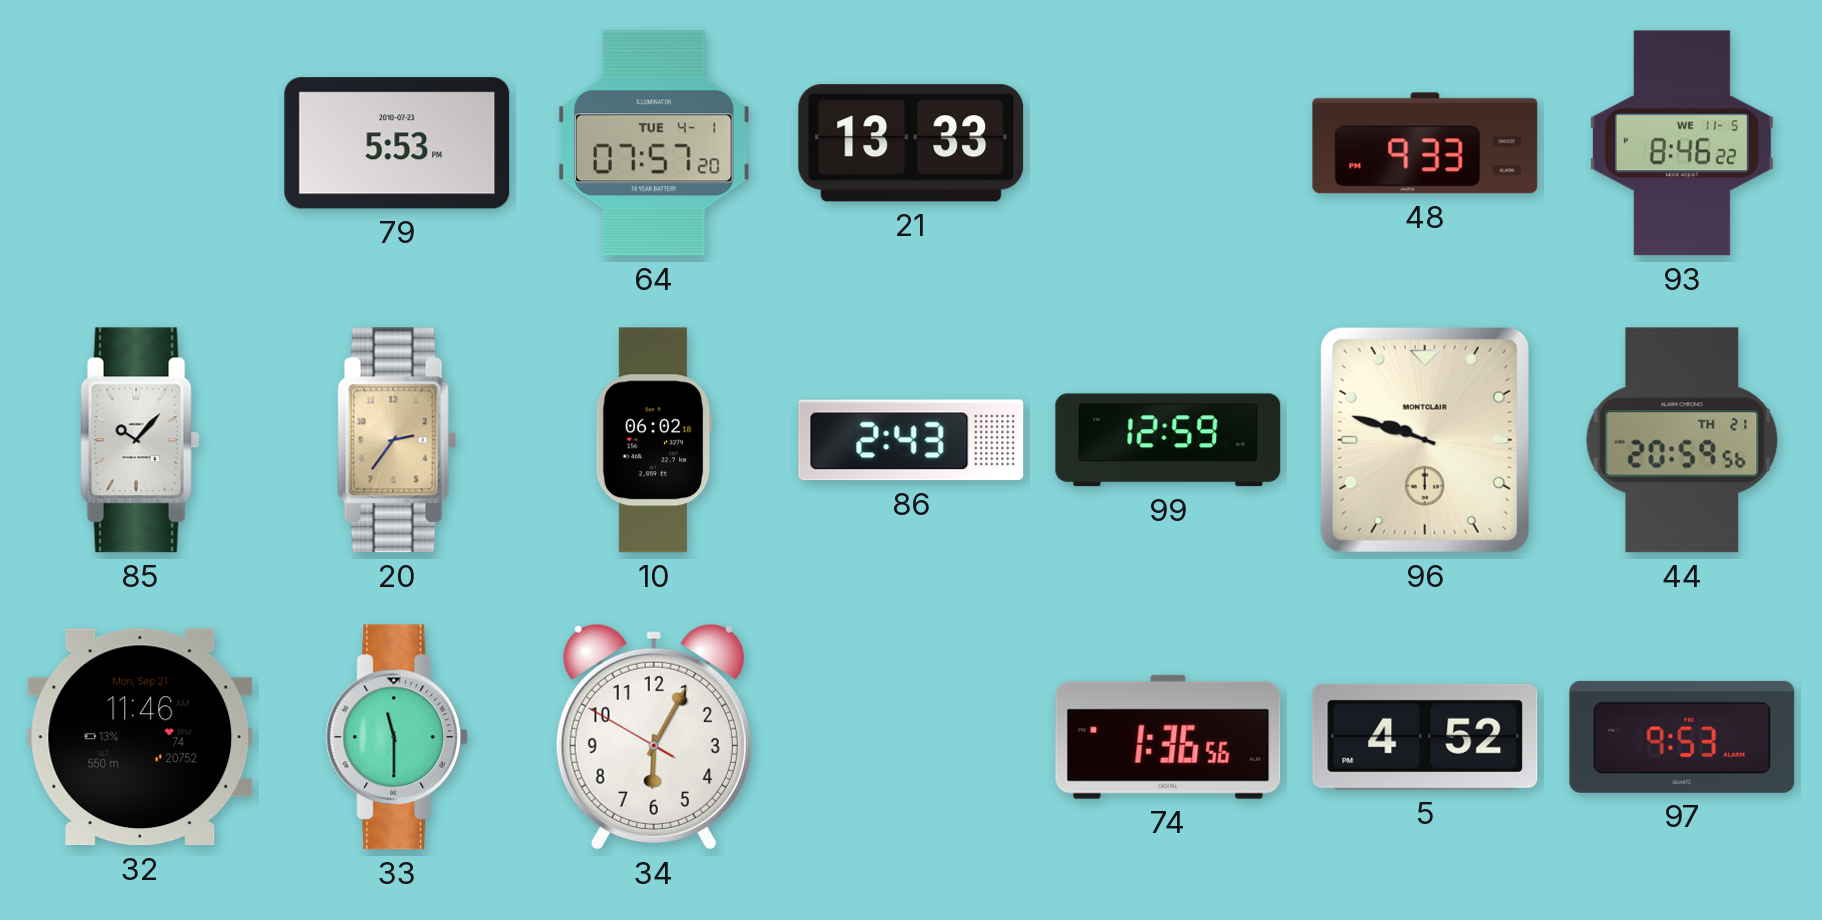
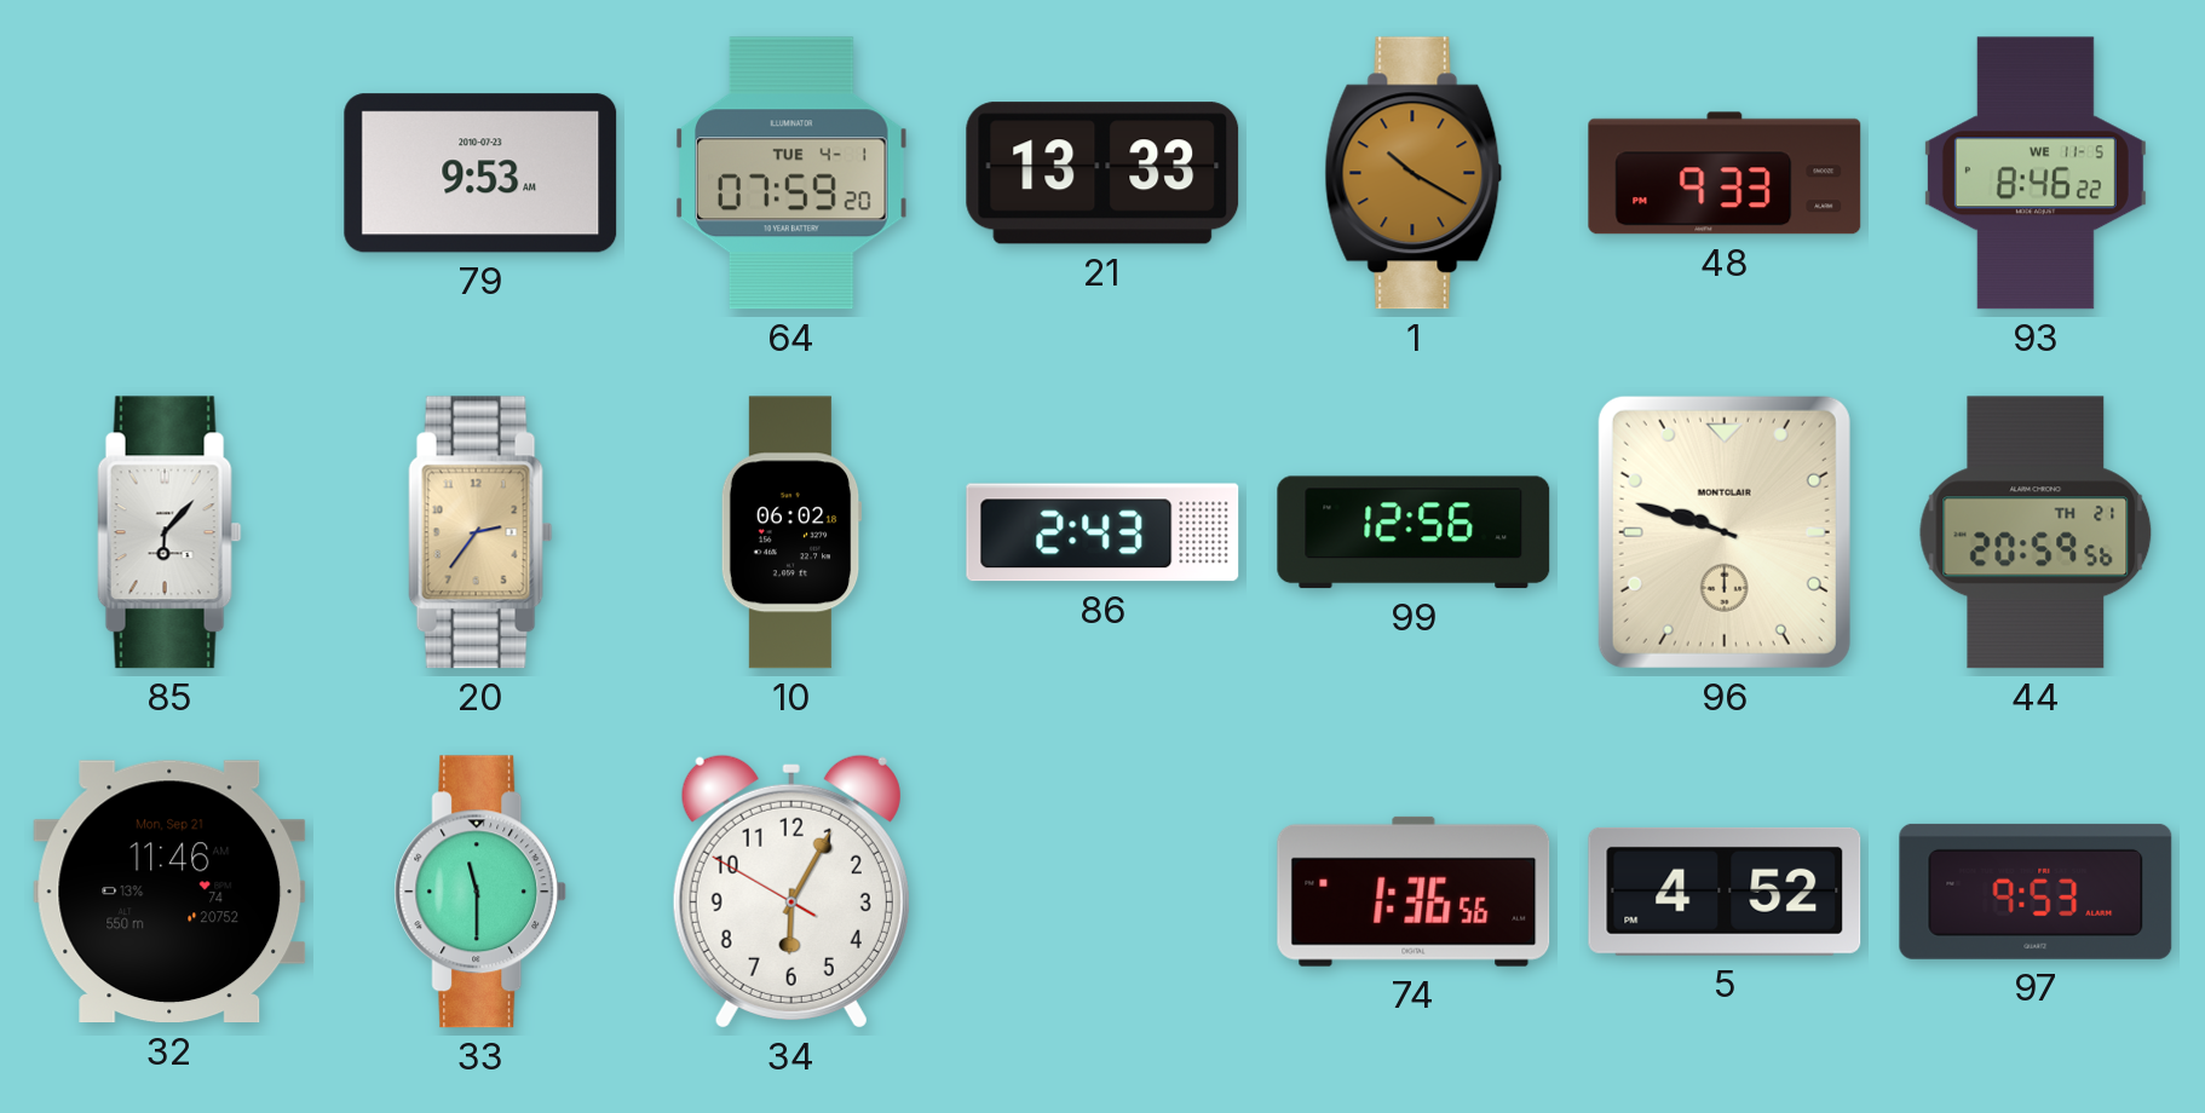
79: 5:53 -> 9:53
64: 07:57 -> 07:59
1: none -> 10:20
85: 10:07 -> 6:07
99: 12:59 -> 12:56
